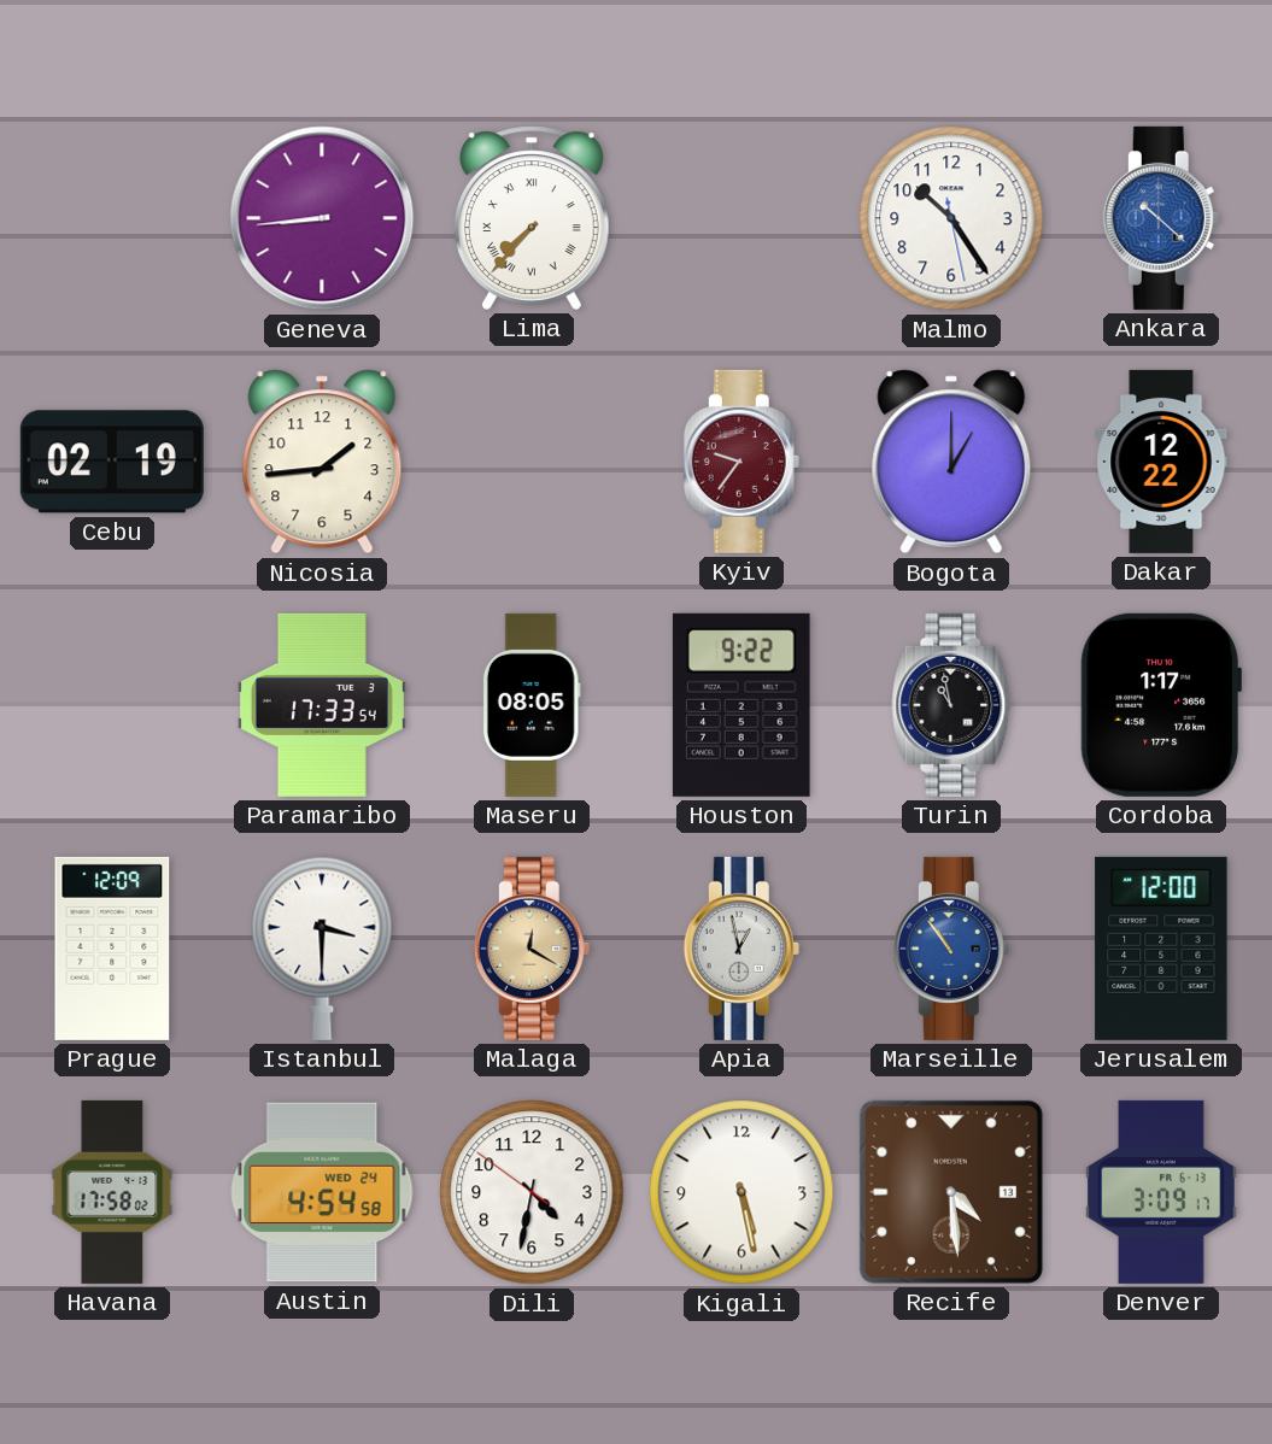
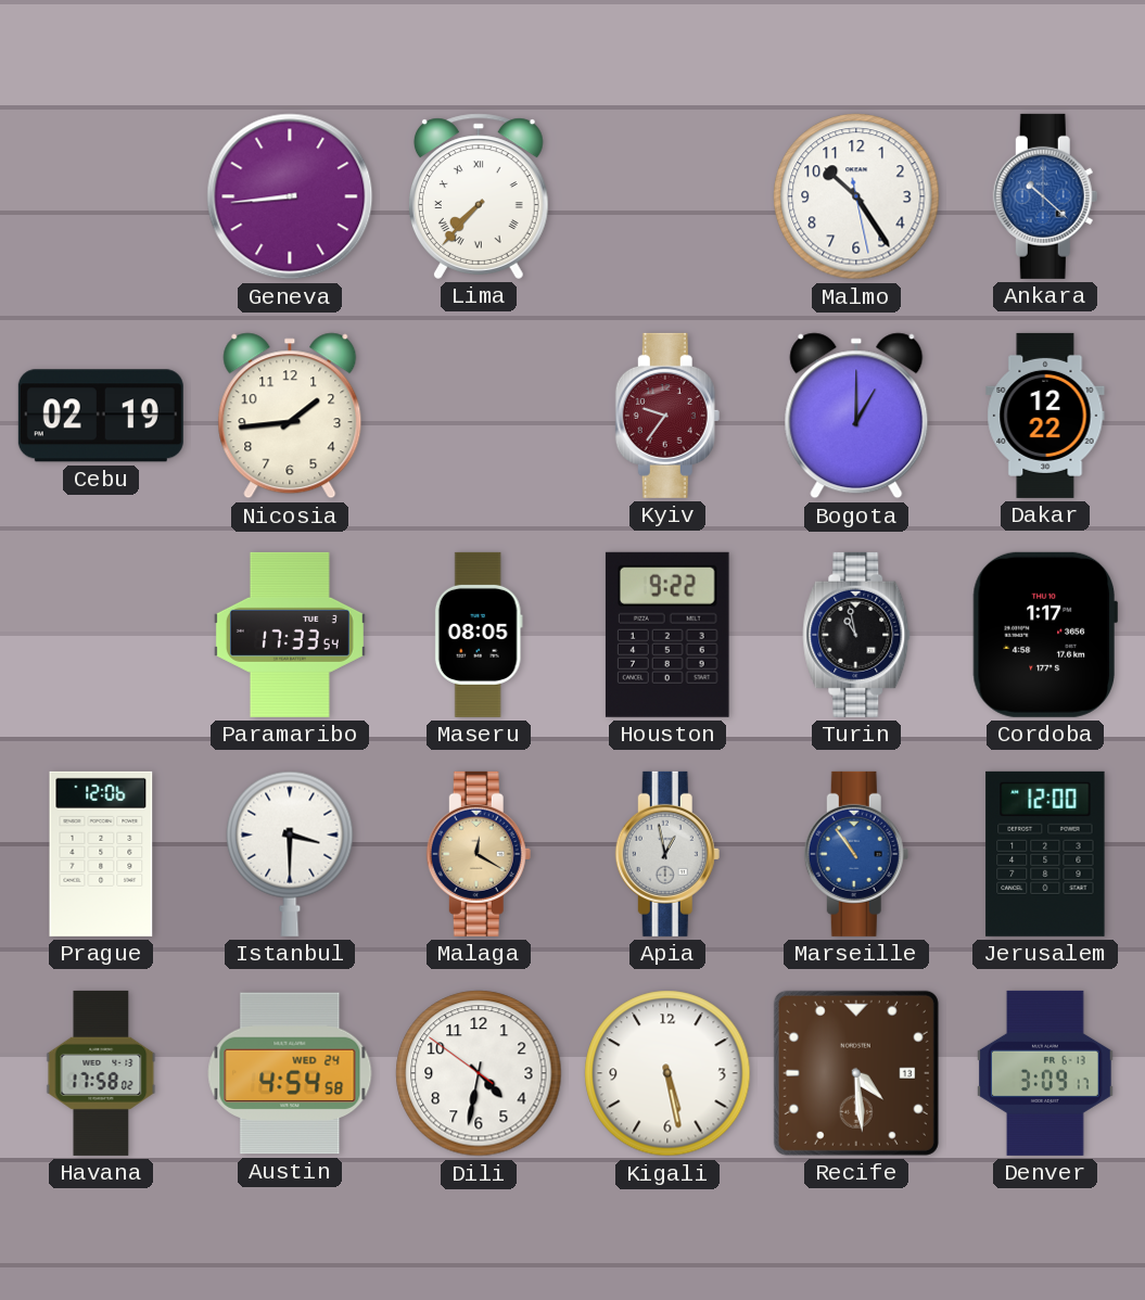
Prague: 12:09 -> 12:06
